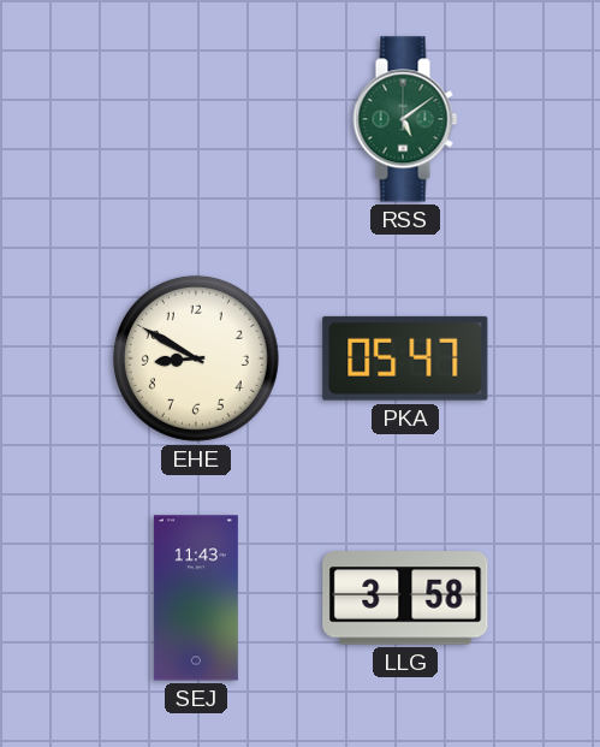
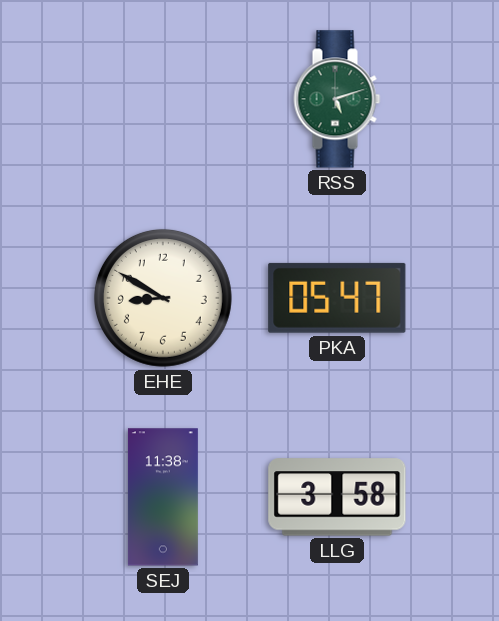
RSS: 5:09 -> 5:12
SEJ: 11:43 -> 11:38
